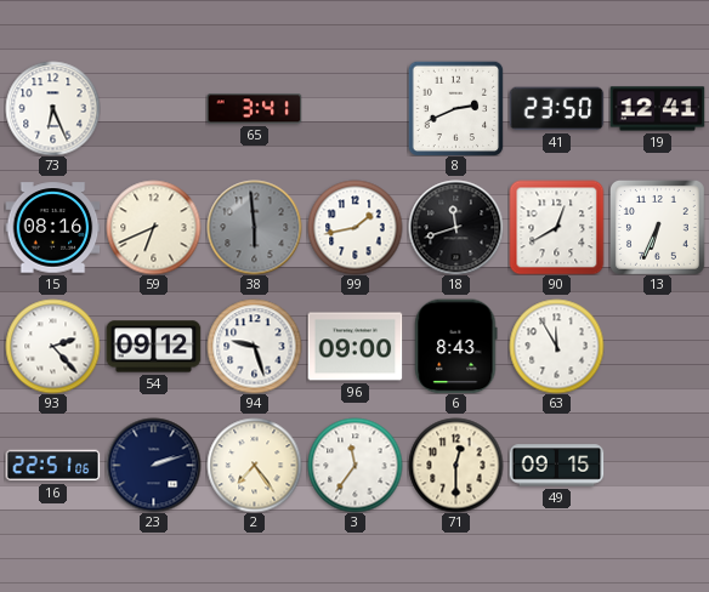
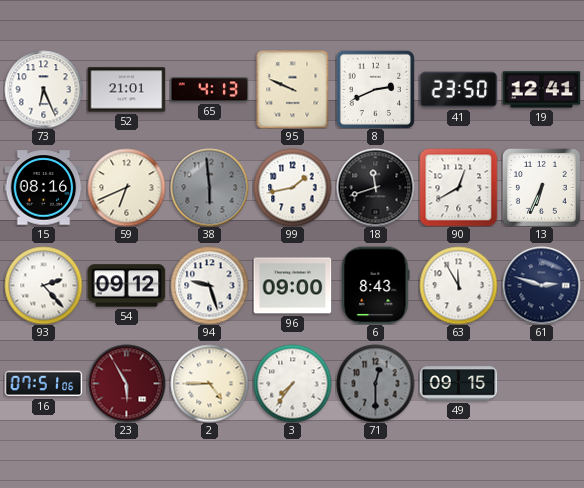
52: none -> 21:01
65: 3:41 -> 4:13
95: none -> 9:49
61: none -> 2:48
16: 22:51 -> 07:51
23: 2:12 -> 5:55
23 dial: navy -> burgundy
2: 7:24 -> 4:45
3: 11:36 -> 7:36
71 dial: cream -> grey
